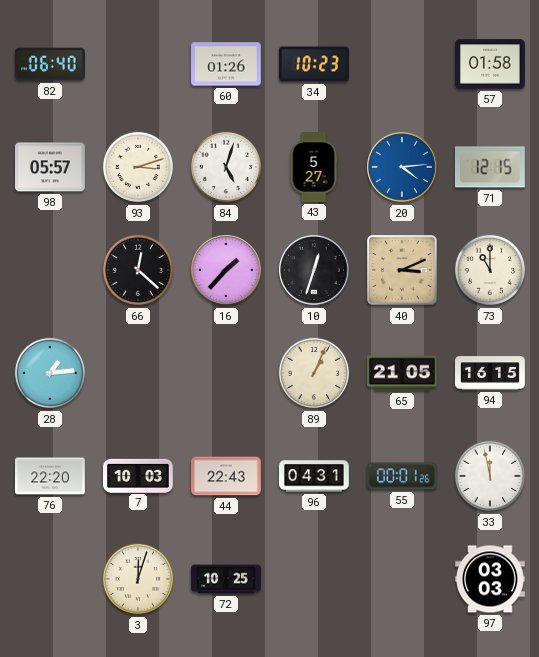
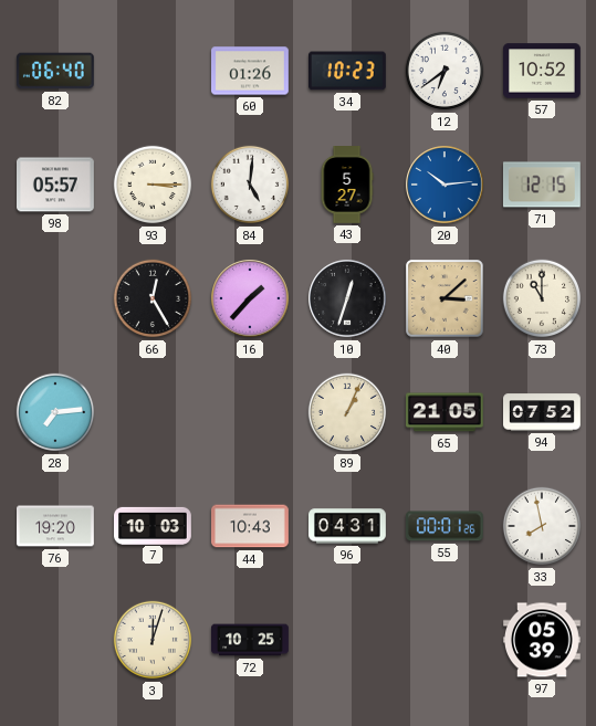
12: none -> 6:39
57: 01:58 -> 10:52
93: 3:12 -> 3:15
84: 5:03 -> 5:01
20: 4:14 -> 10:14
66: 12:22 -> 12:25
40: 3:11 -> 3:08
28: 1:14 -> 7:14
94: 16:15 -> 07:52
76: 22:20 -> 19:20
44: 22:43 -> 10:43
33: 11:58 -> 7:58
97: 03:03 -> 05:39
